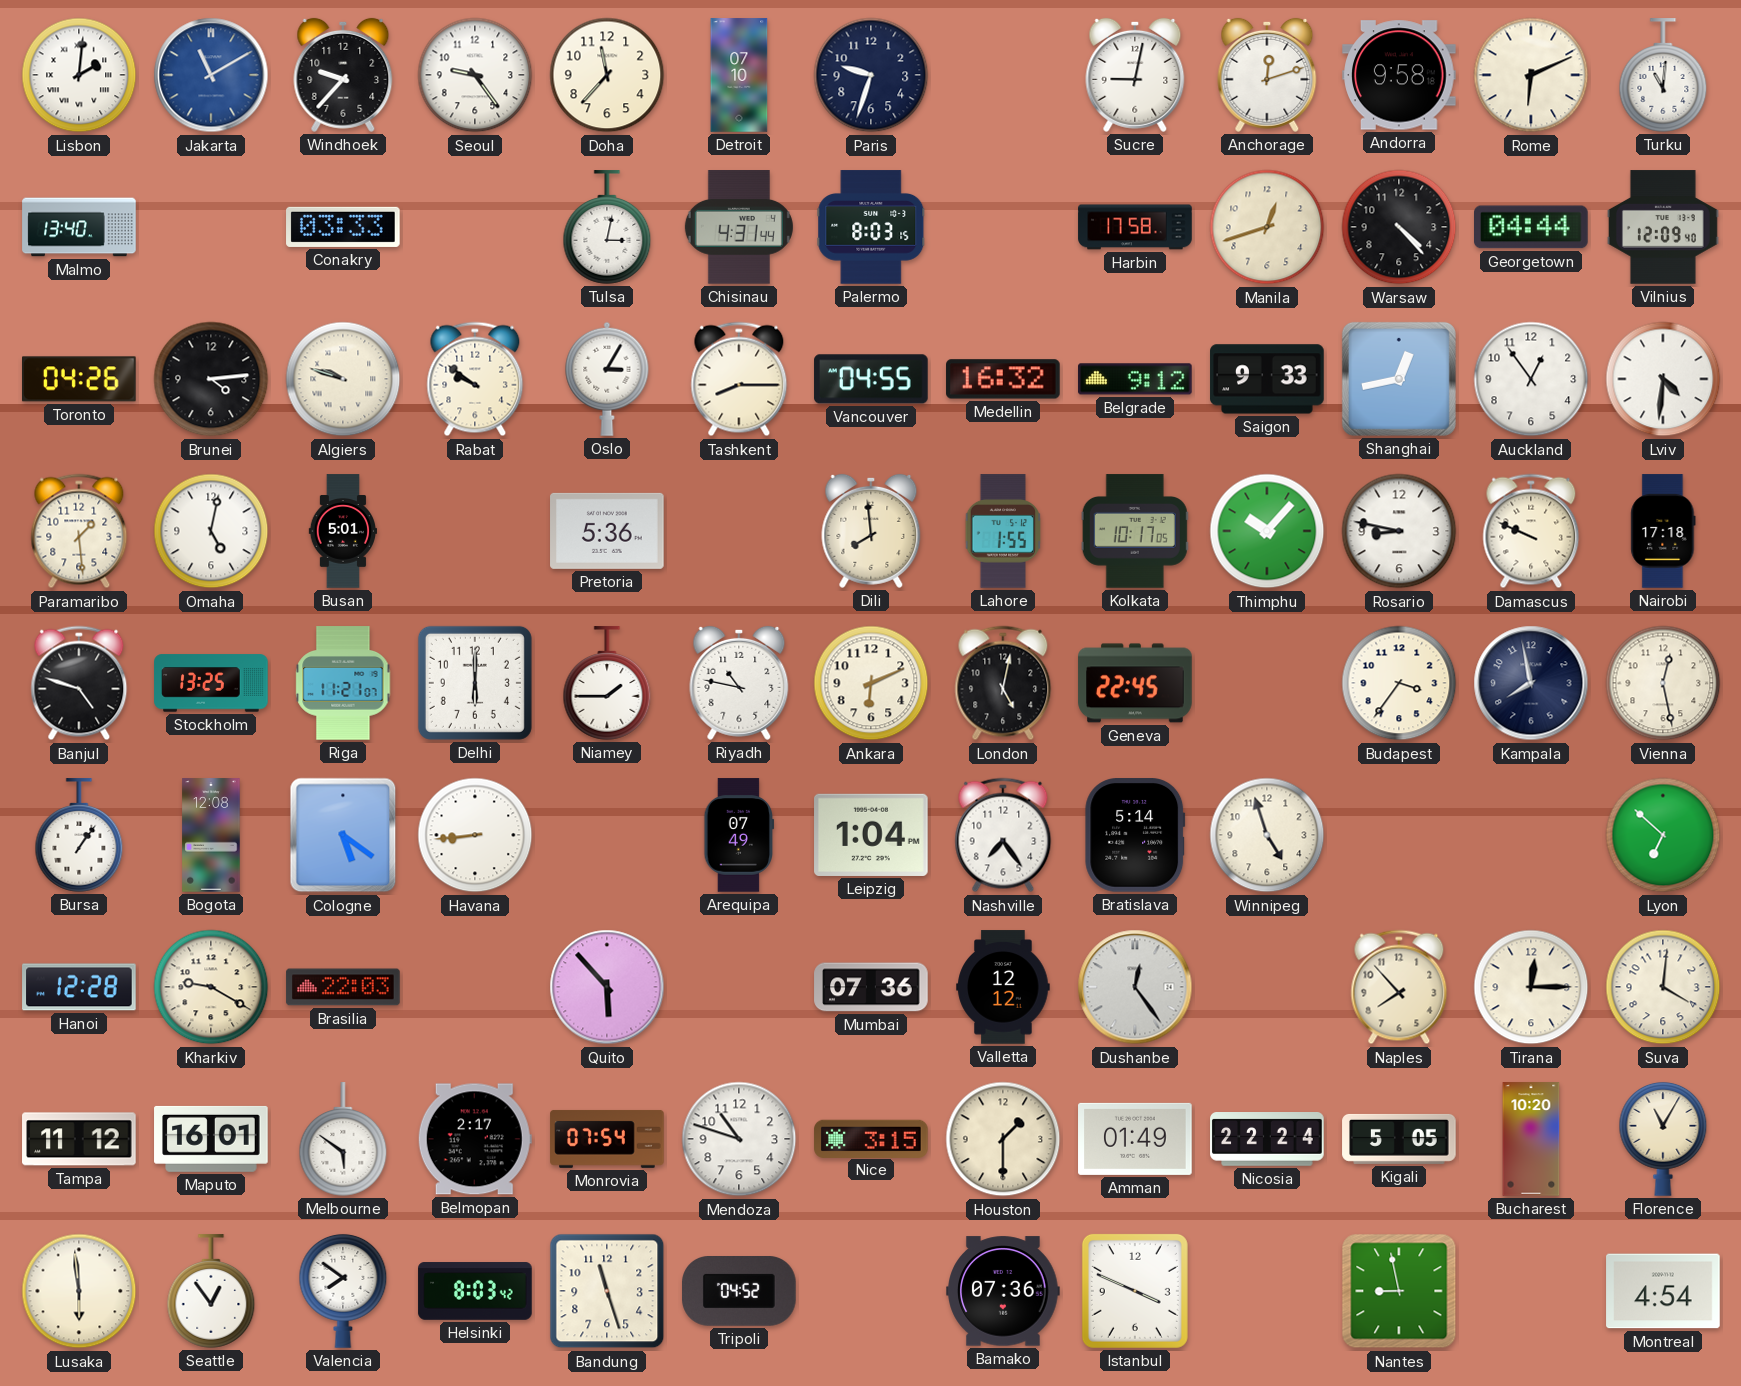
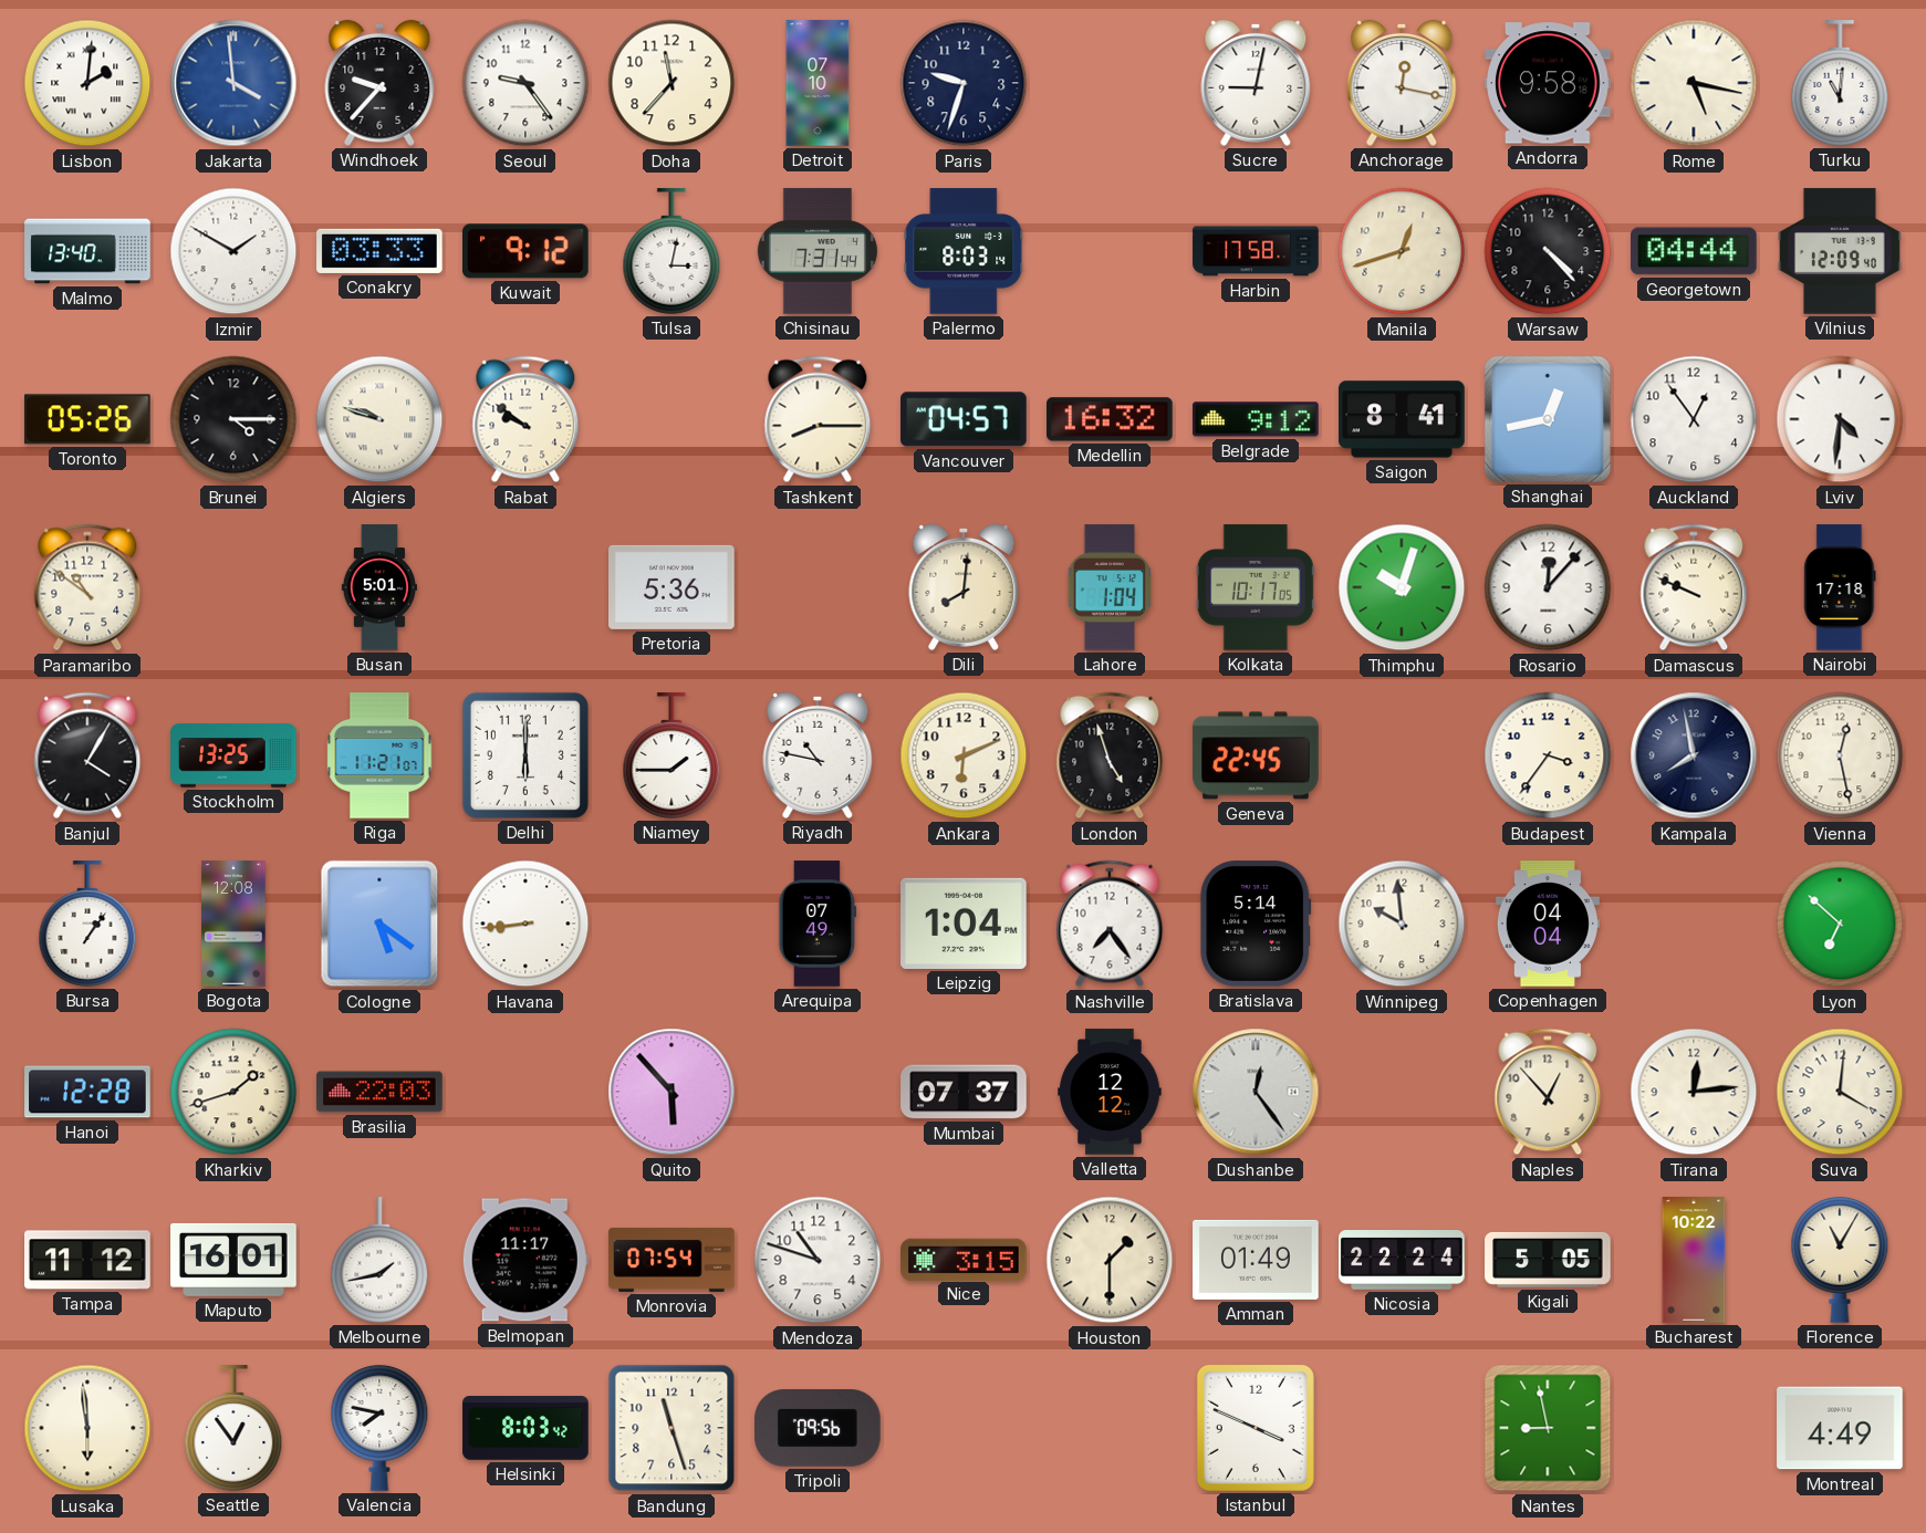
Jakarta: 11:10 -> 3:59
Anchorage: 12:12 -> 12:17
Rome: 6:11 -> 5:17
Izmir: none -> 1:50
Kuwait: none -> 9:12
Chisinau: 4:31 -> 7:31
Palermo: 8:03:15 -> 8:03:14
Toronto: 04:26 -> 05:26
Brunei: 4:14 -> 4:15
Oslo: 3:05 -> none
Vancouver: 04:55 -> 04:57
Saigon: 9:33 -> 8:41
Paramaribo: 1:29 -> 10:51
Omaha: 5:02 -> none
Dili: 7:59 -> 8:01
Lahore: 1:55 -> 1:04
Thimphu: 10:07 -> 10:03
Rosario: 8:47 -> 12:07
Banjul: 4:48 -> 4:05
London: 5:02 -> 4:57
Winnipeg: 4:57 -> 9:59
Copenhagen: none -> 04:04
Kharkiv: 9:20 -> 1:42
Mumbai: 07:36 -> 07:37
Naples: 7:53 -> 12:53
Tirana: 12:15 -> 12:14
Melbourne: 5:51 -> 1:43
Belmopan: 2:17 -> 11:17
Bucharest: 10:20 -> 10:22
Valencia: 7:51 -> 7:47
Tripoli: 04:52 -> 09:56
Bamako: 07:36 -> none
Montreal: 4:54 -> 4:49
